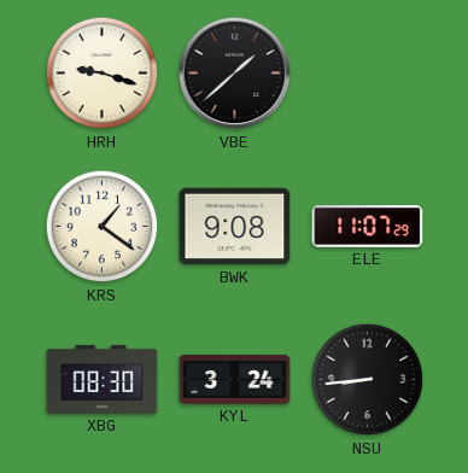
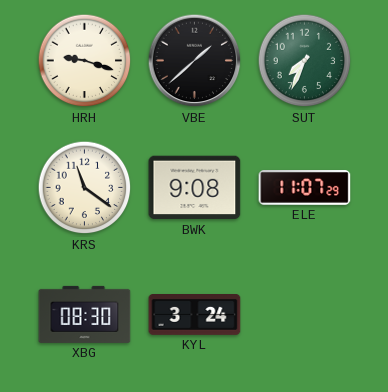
SUT: none -> 7:34
KRS: 1:21 -> 11:21
NSU: 8:44 -> none
